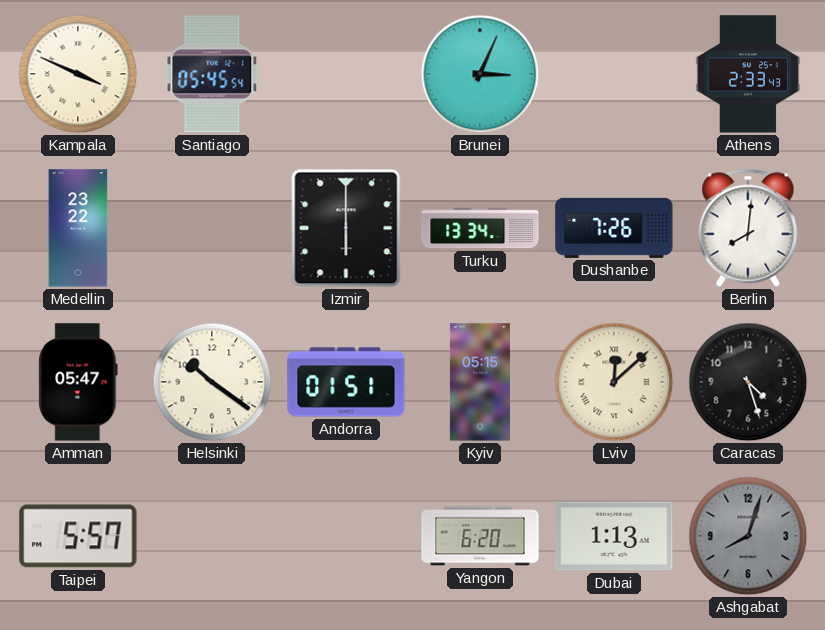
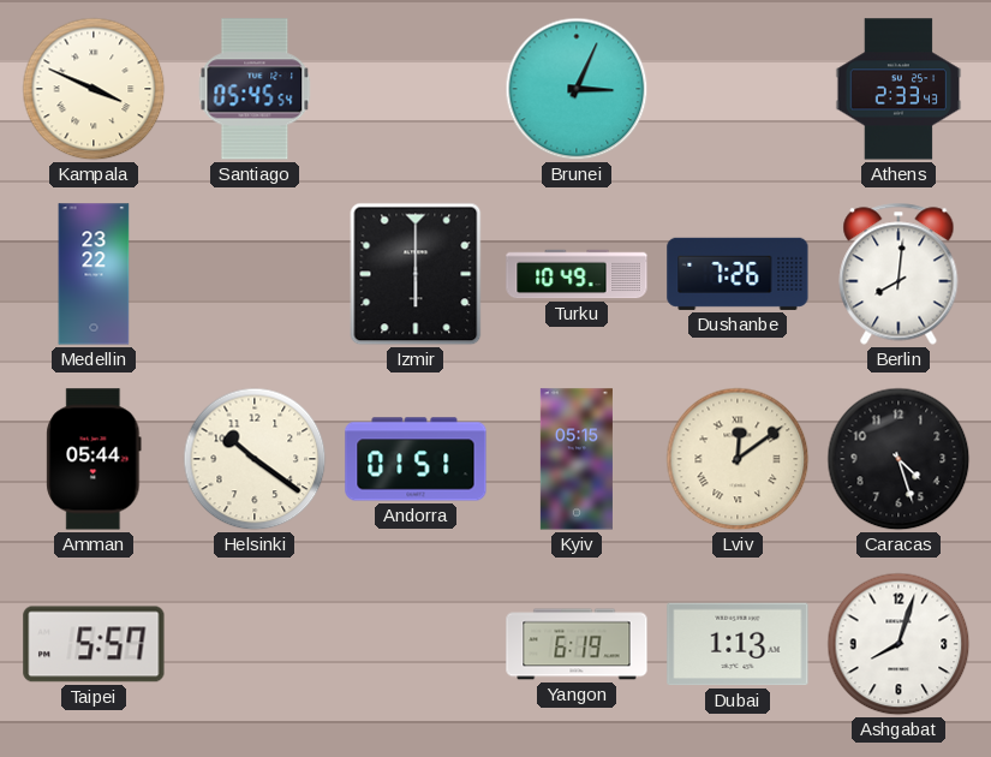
Turku: 13:34 -> 10:49
Amman: 05:47 -> 05:44
Lviv: 12:08 -> 12:09
Yangon: 6:20 -> 6:19
Ashgabat dial: grey -> white
